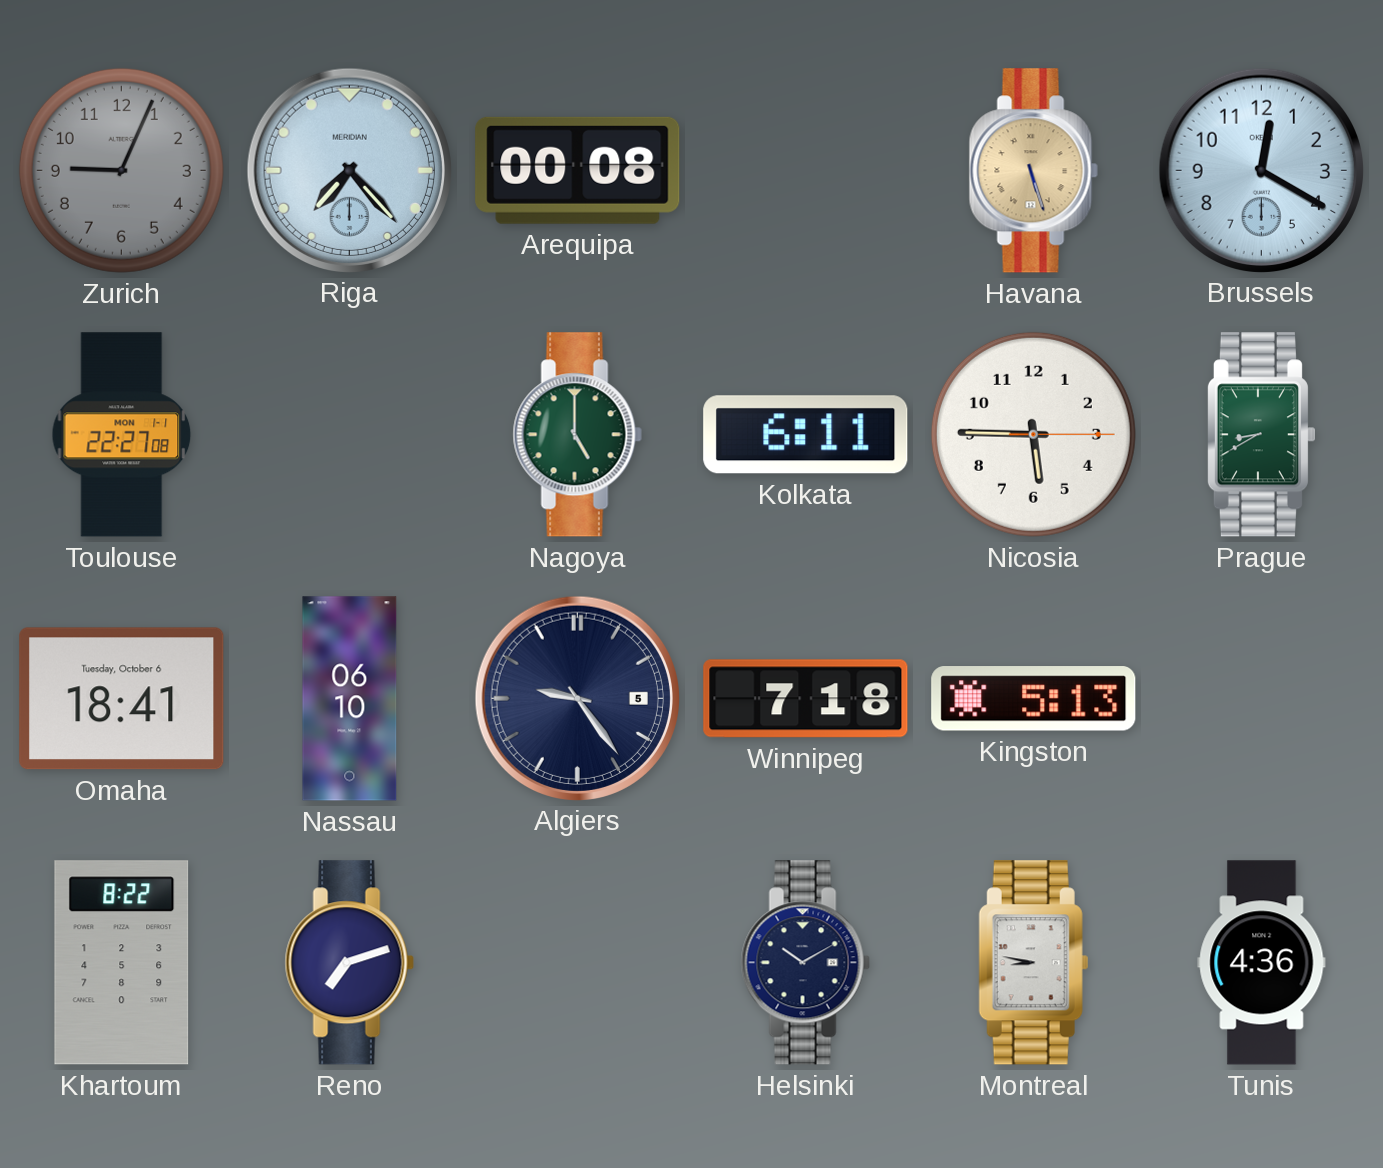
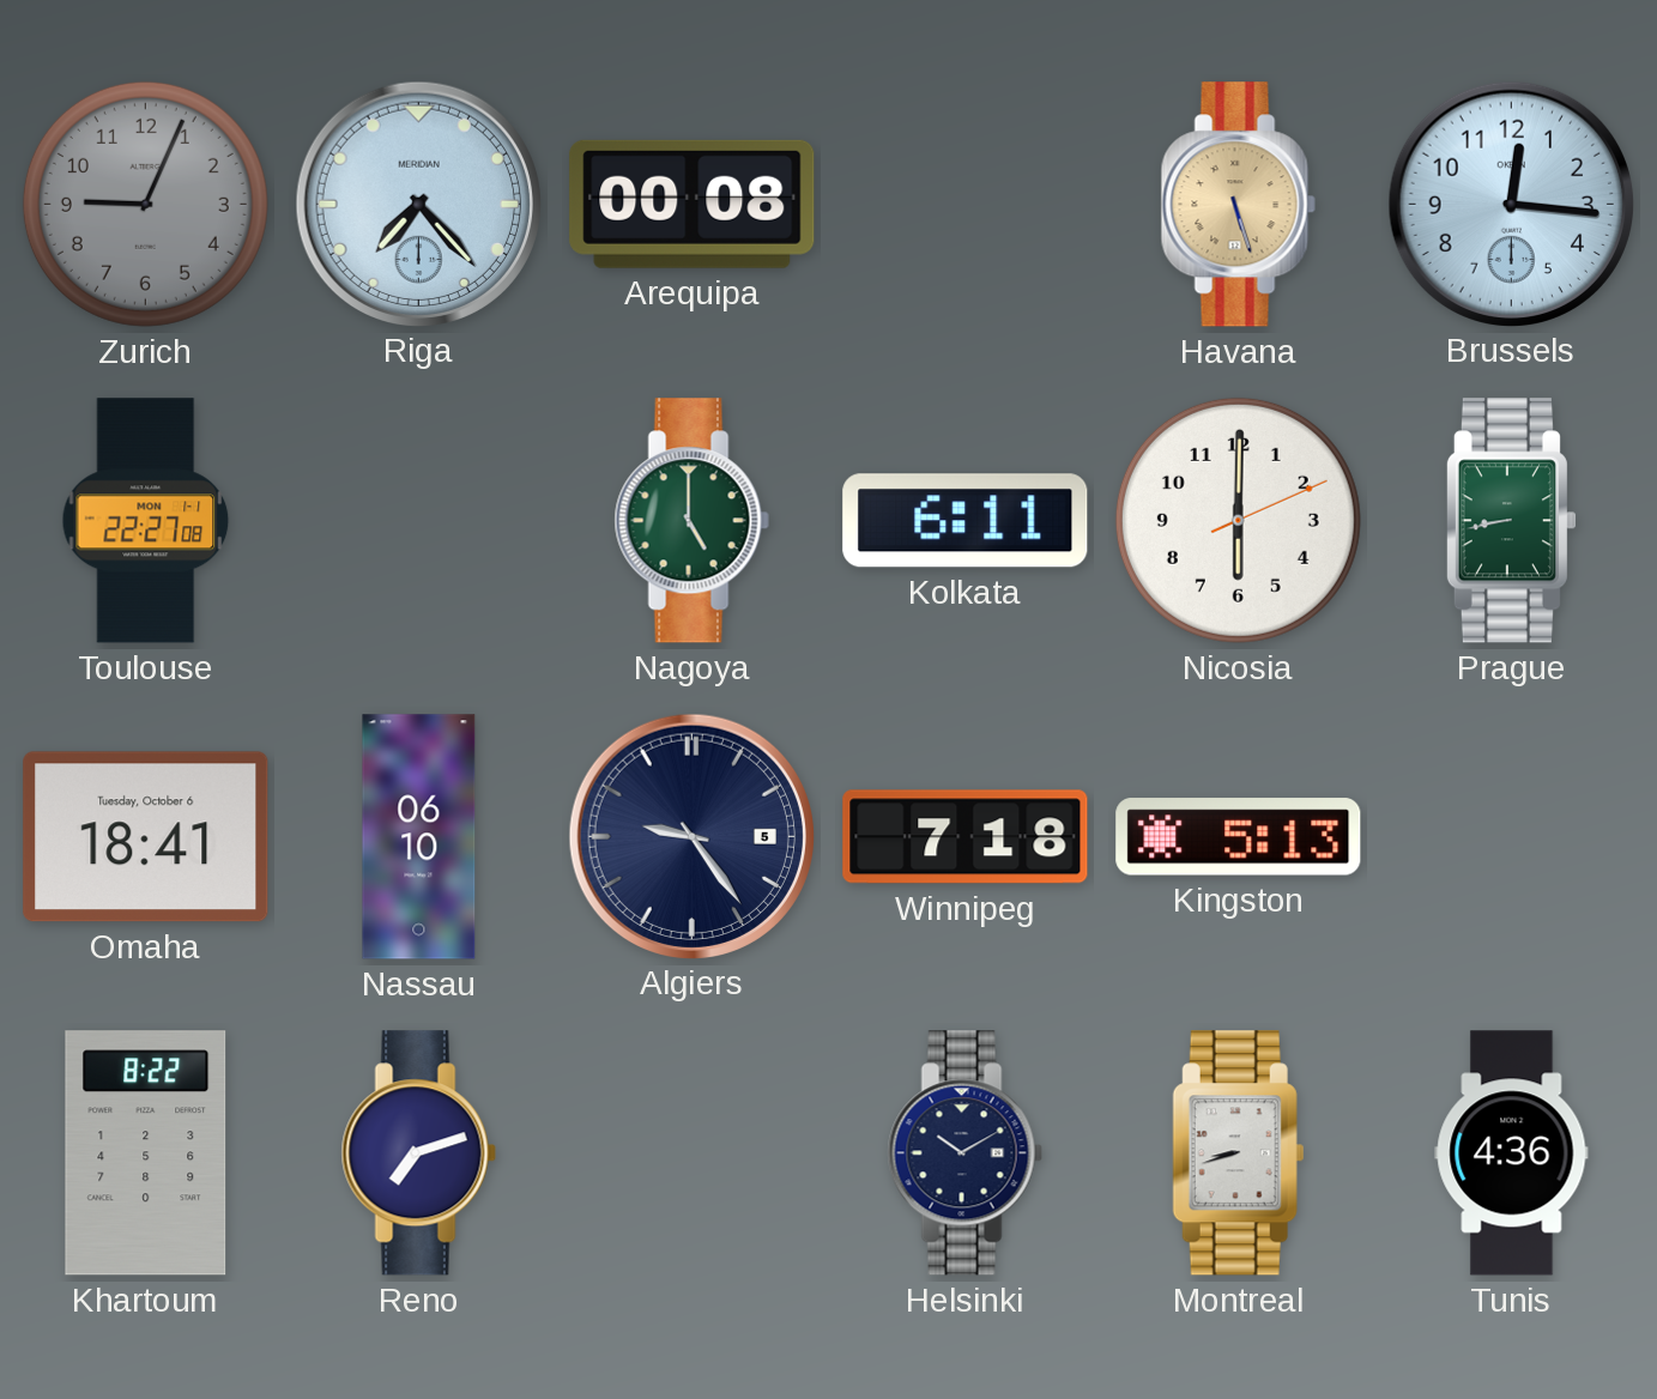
Brussels: 12:20 -> 12:16
Nicosia: 5:45 -> 6:00
Prague: 8:40 -> 8:43
Montreal: 8:47 -> 8:42
